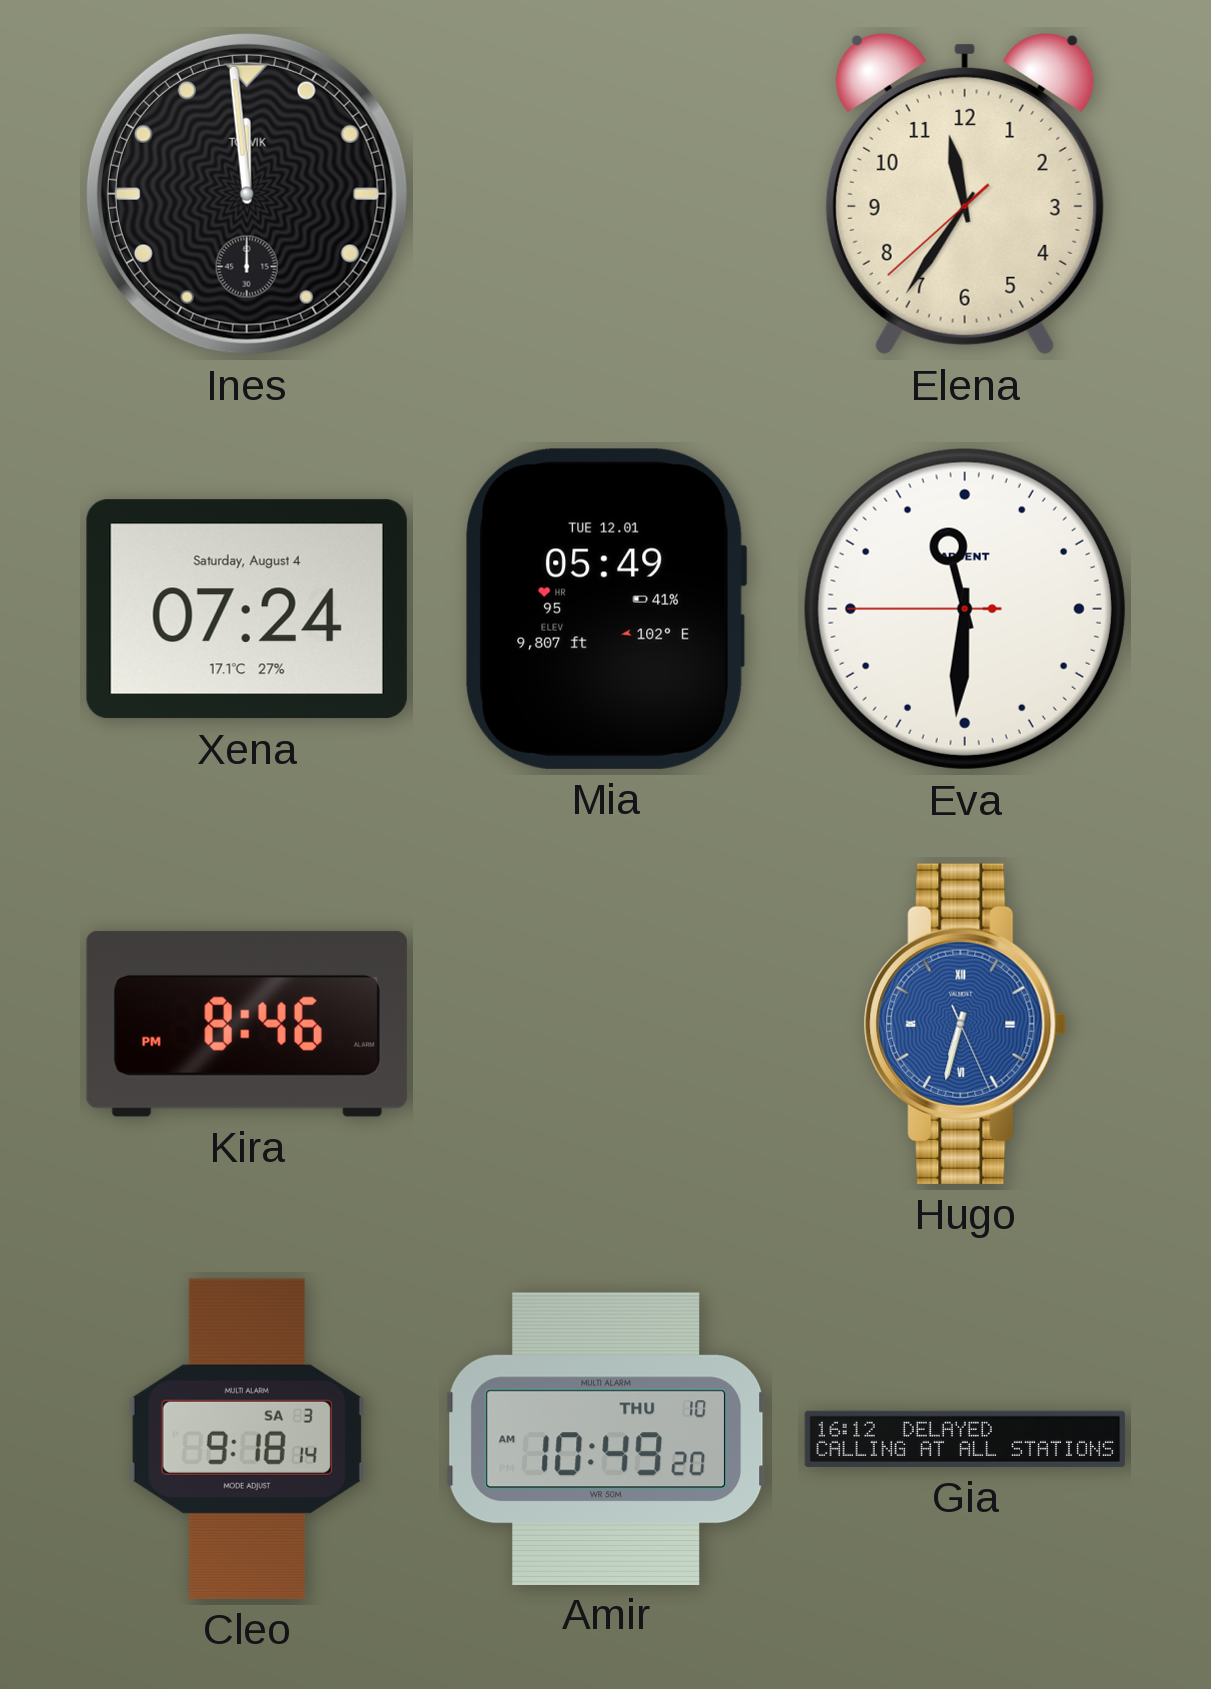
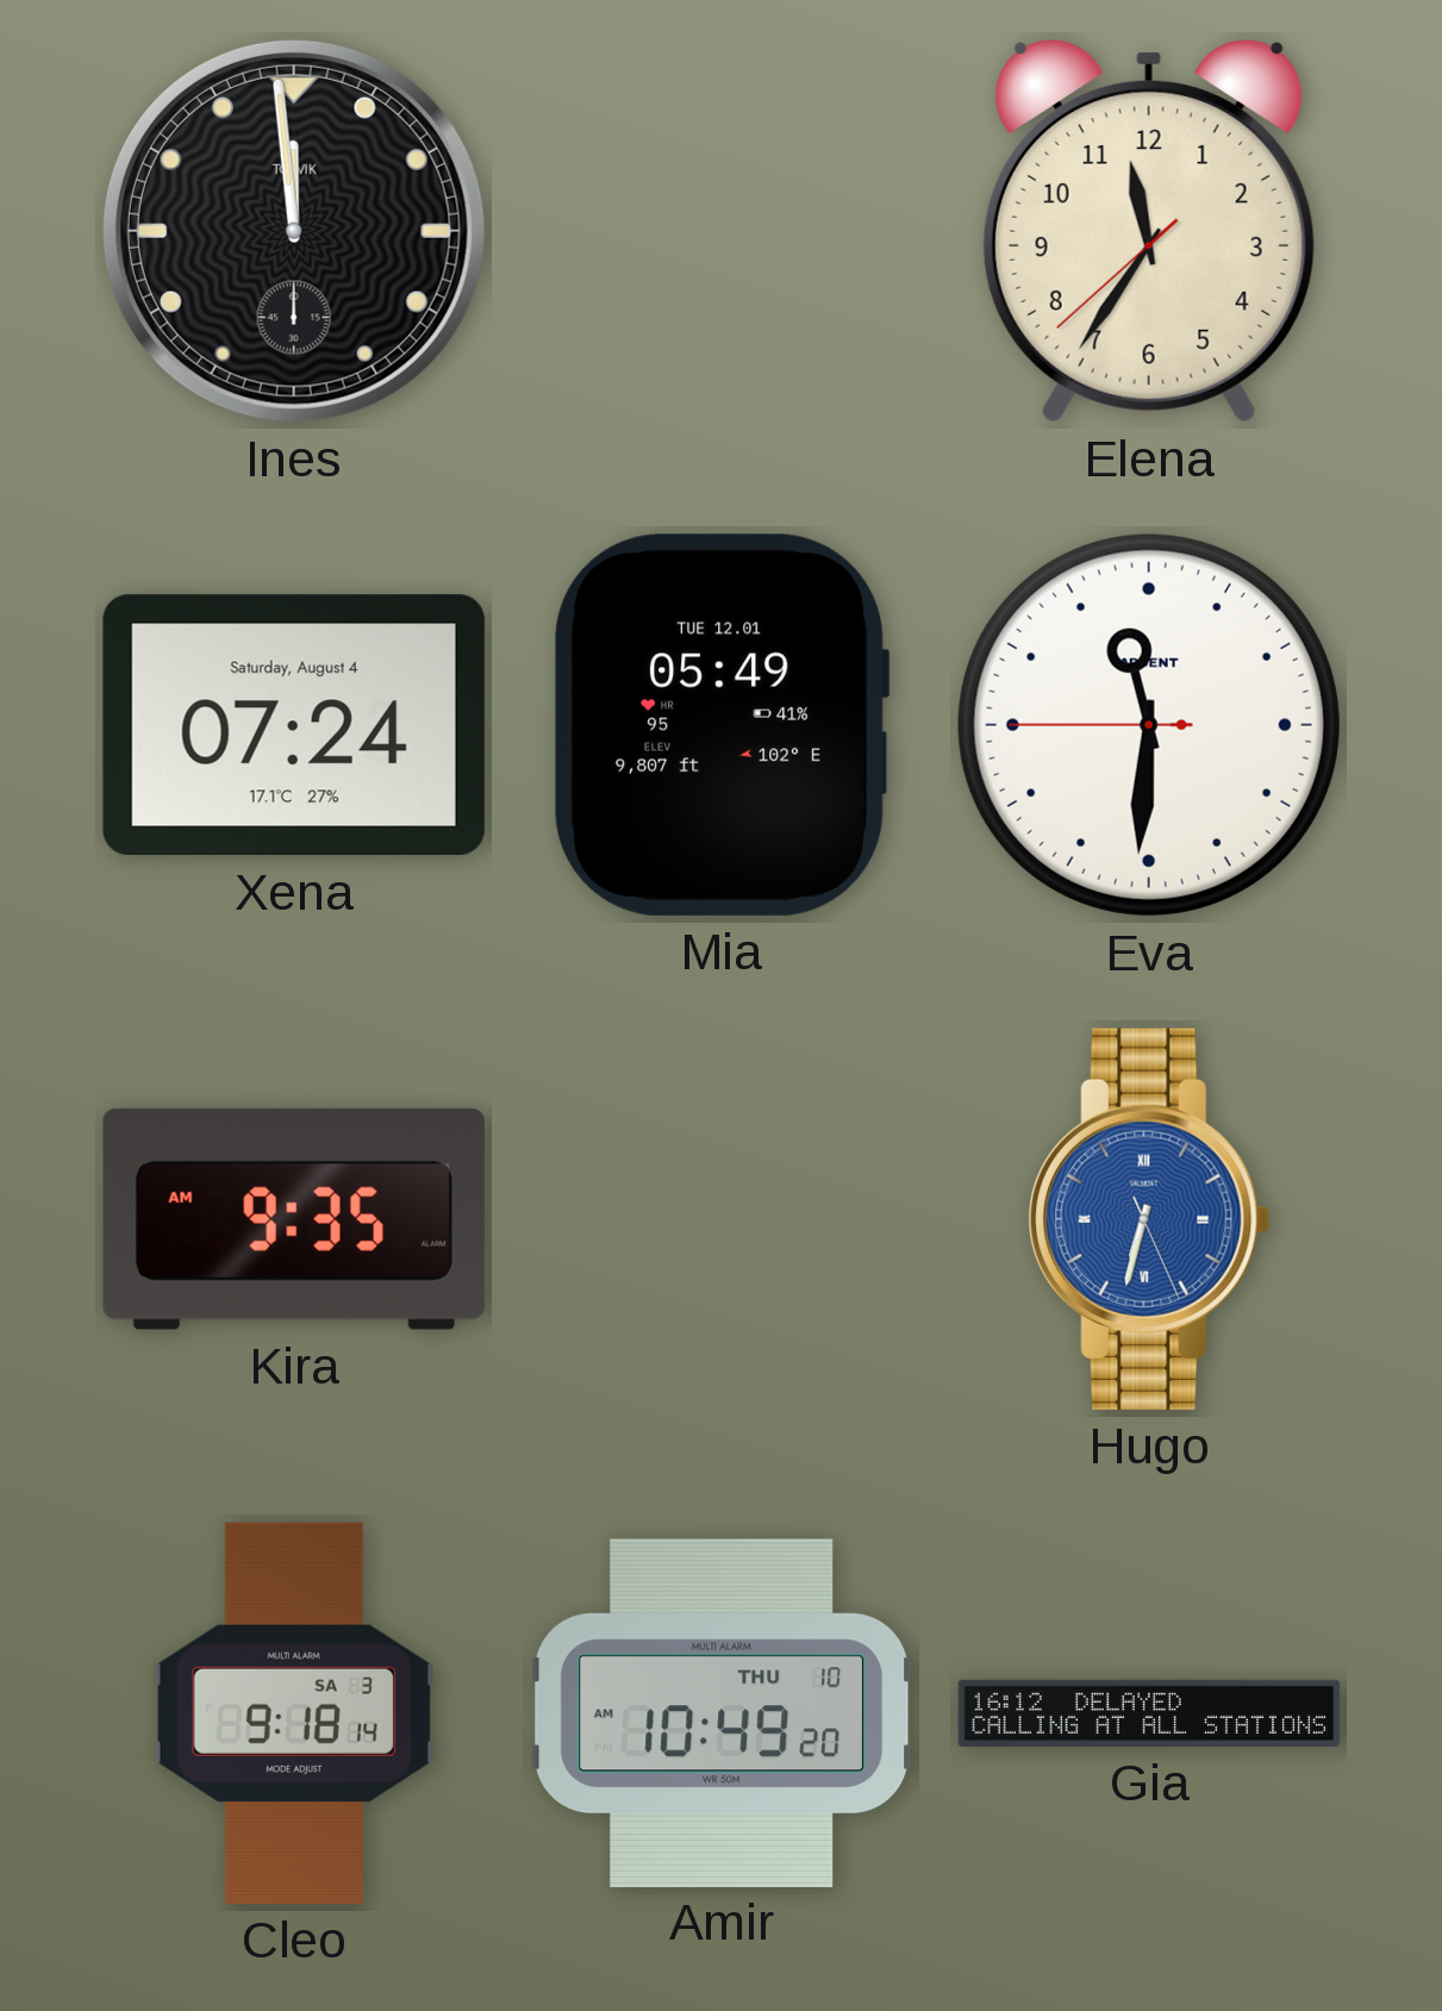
Kira: 8:46 -> 9:35
